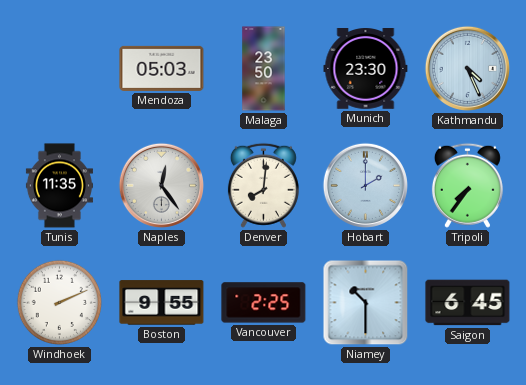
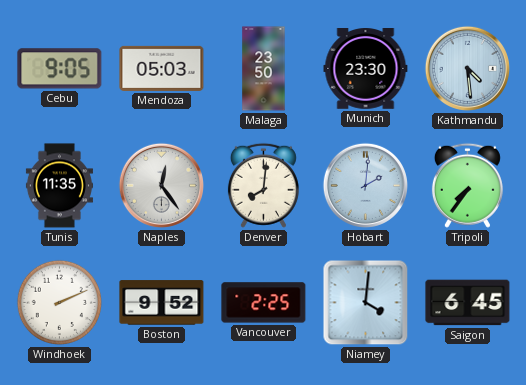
Cebu: none -> 9:05
Kathmandu: 4:26 -> 4:29
Hobart: 2:00 -> 2:01
Boston: 9:55 -> 9:52
Niamey: 10:30 -> 4:01
